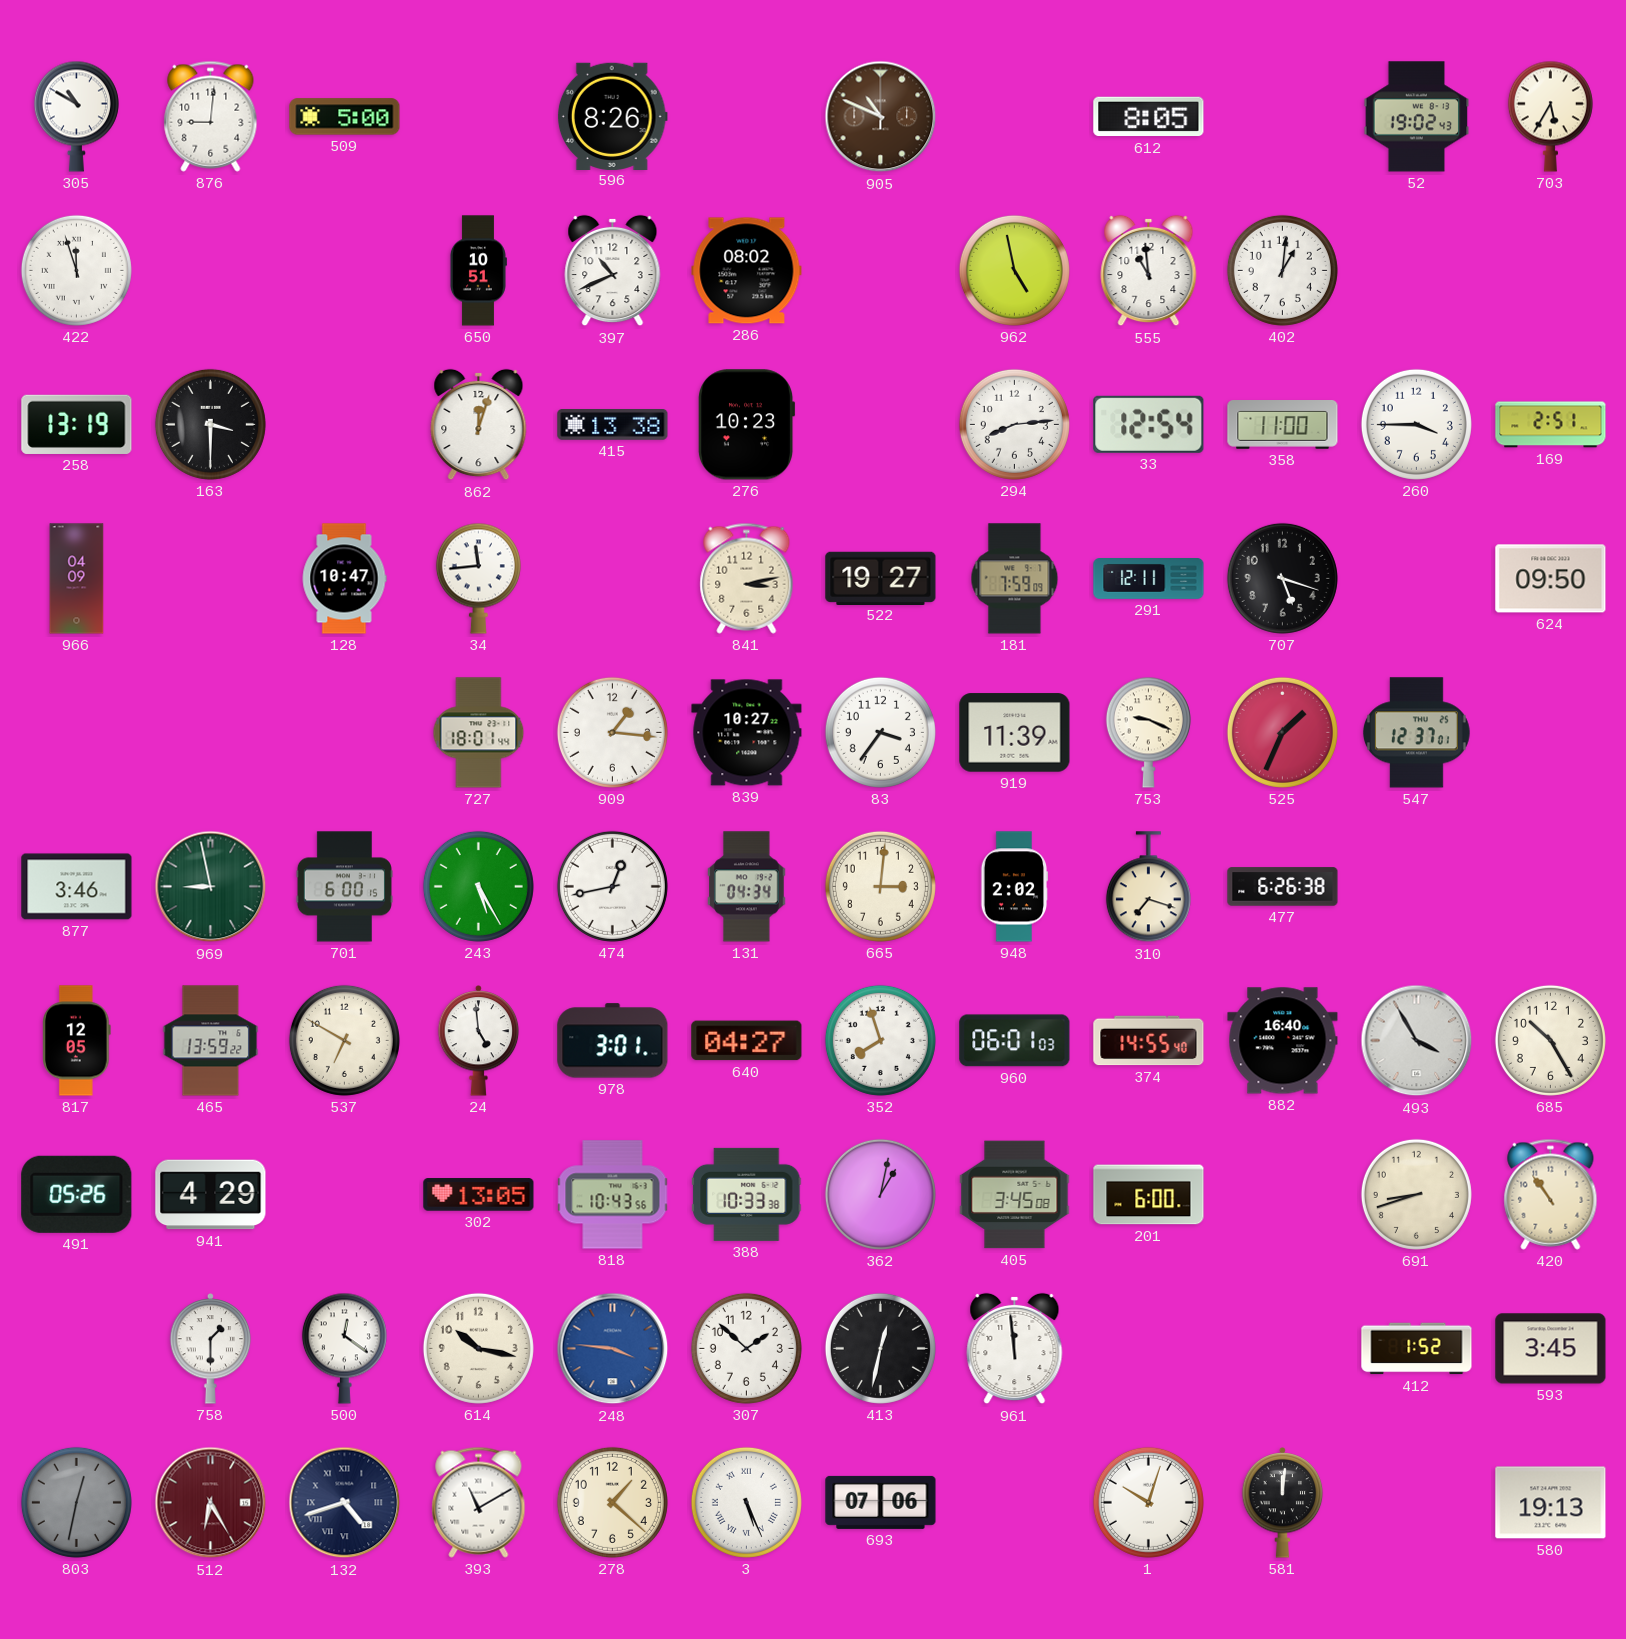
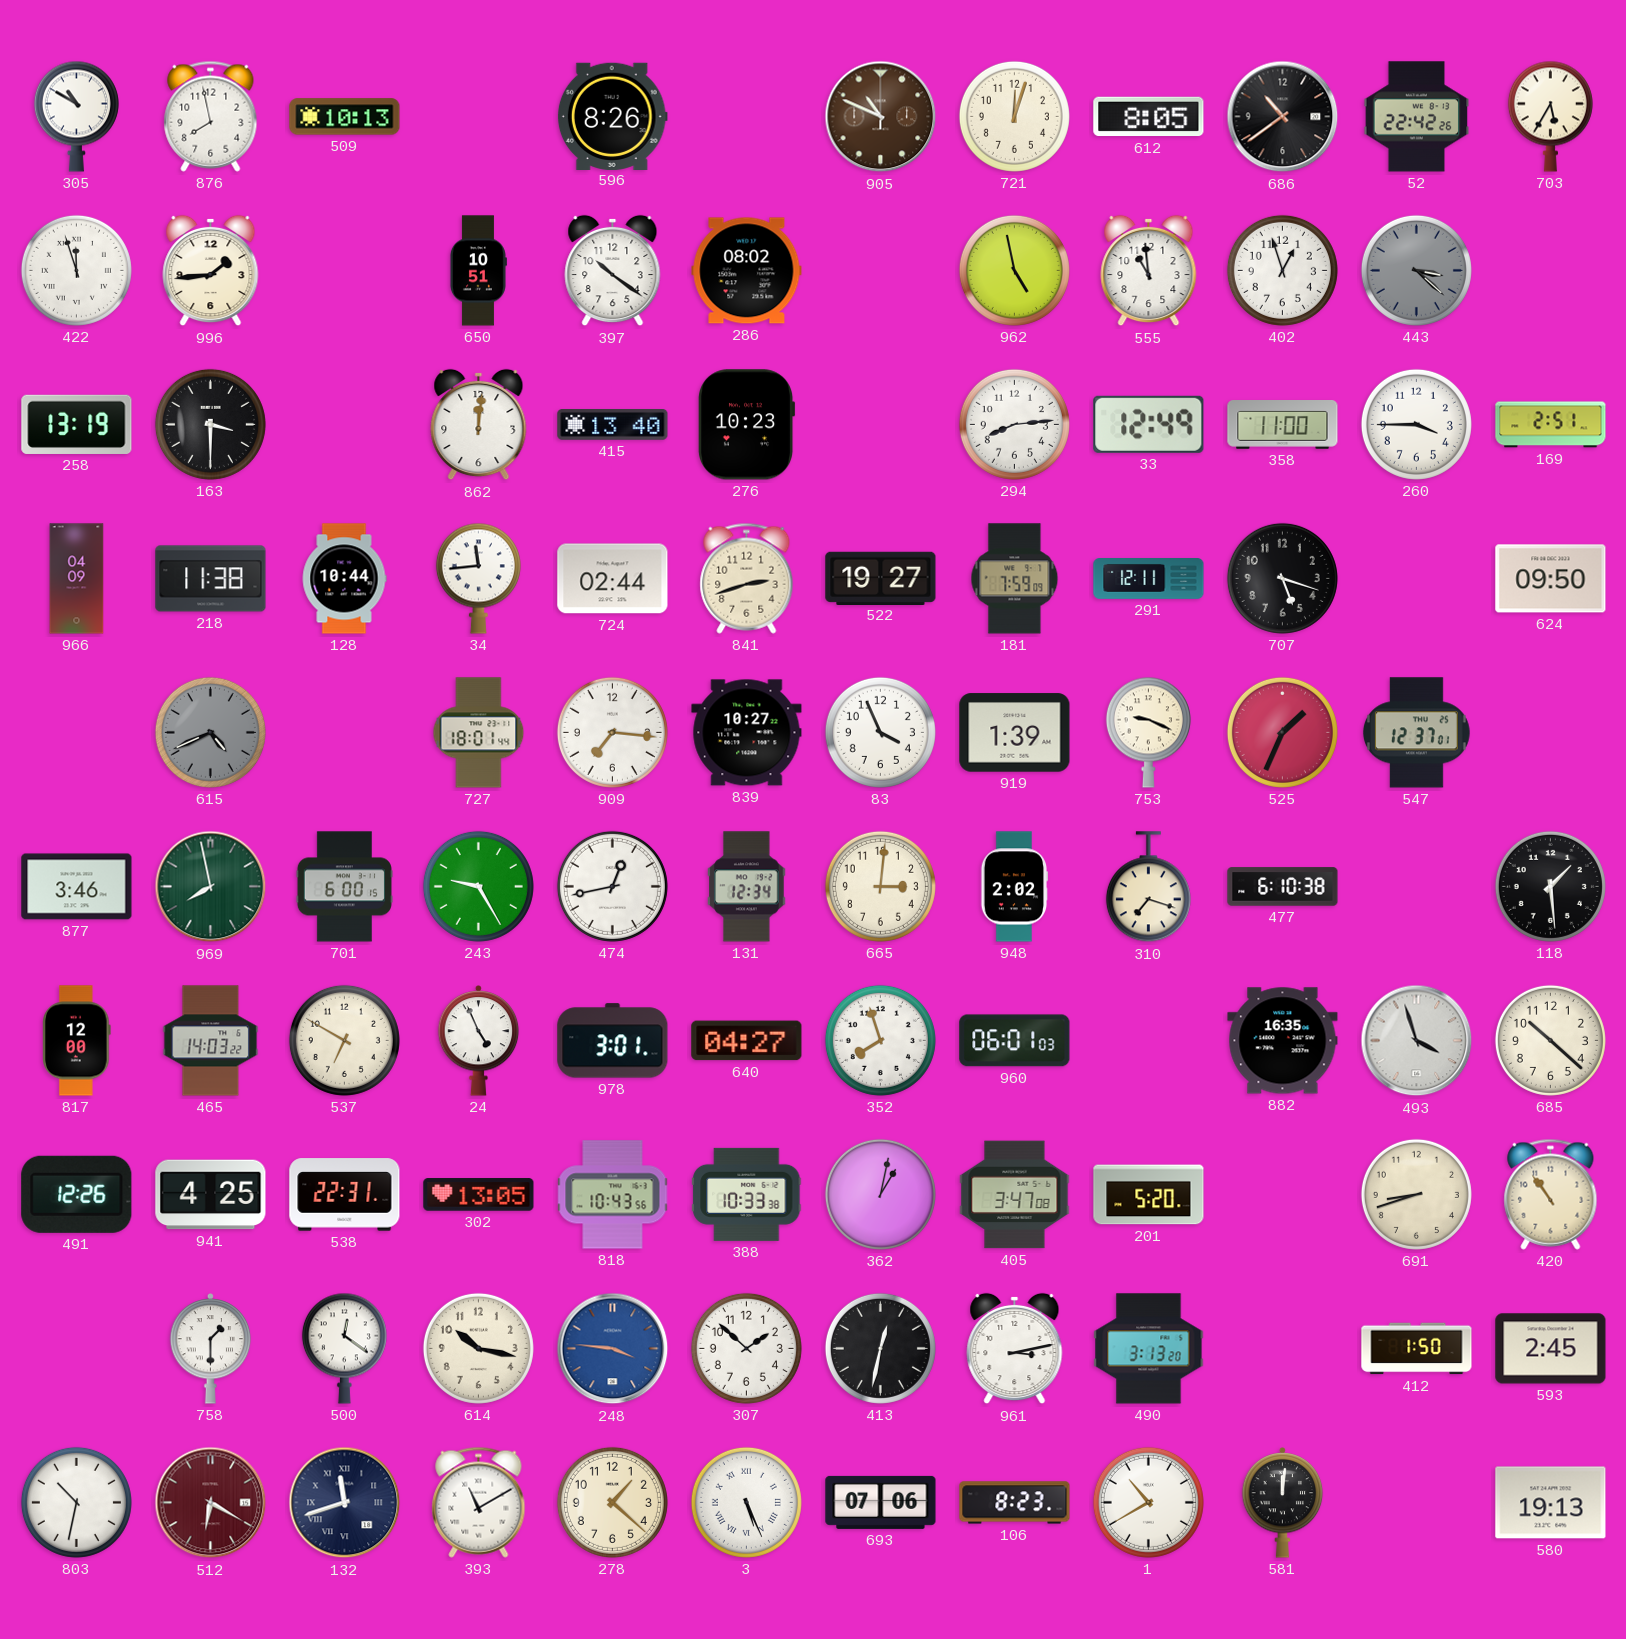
876: 9:01 -> 7:58
509: 5:00 -> 10:13
721: none -> 12:03
686: none -> 10:39
52: 19:02 -> 22:42
996: none -> 1:44
397: 10:41 -> 10:21
402: 1:01 -> 12:57
443: none -> 3:22
862: 12:03 -> 12:01
415: 13:38 -> 13:40
33: 12:54 -> 12:49
218: none -> 11:38
128: 10:47 -> 10:44
724: none -> 02:44
841: 3:13 -> 2:42
615: none -> 4:41
909: 1:16 -> 7:16
83: 3:36 -> 3:56
919: 11:39 -> 1:39
969: 8:58 -> 7:58
243: 5:25 -> 9:25
131: 04:34 -> 12:34
477: 6:26 -> 6:10
118: none -> 1:29
817: 12:05 -> 12:00
465: 13:59 -> 14:03
24: 4:59 -> 4:56
374: 14:55 -> none
882: 16:40 -> 16:35
493: 3:55 -> 3:57
685: 10:25 -> 10:22
491: 05:26 -> 12:26
941: 4:29 -> 4:25
538: none -> 22:31
405: 3:45 -> 3:47
201: 6:00 -> 5:20
961: 11:59 -> 3:13
490: none -> 3:13
412: 1:52 -> 1:50
593: 3:45 -> 2:45
803: 12:32 -> 10:32
803 dial: grey -> white
512: 6:25 -> 6:20
132: 4:42 -> 11:42
106: none -> 8:23
1: 10:03 -> 10:40
